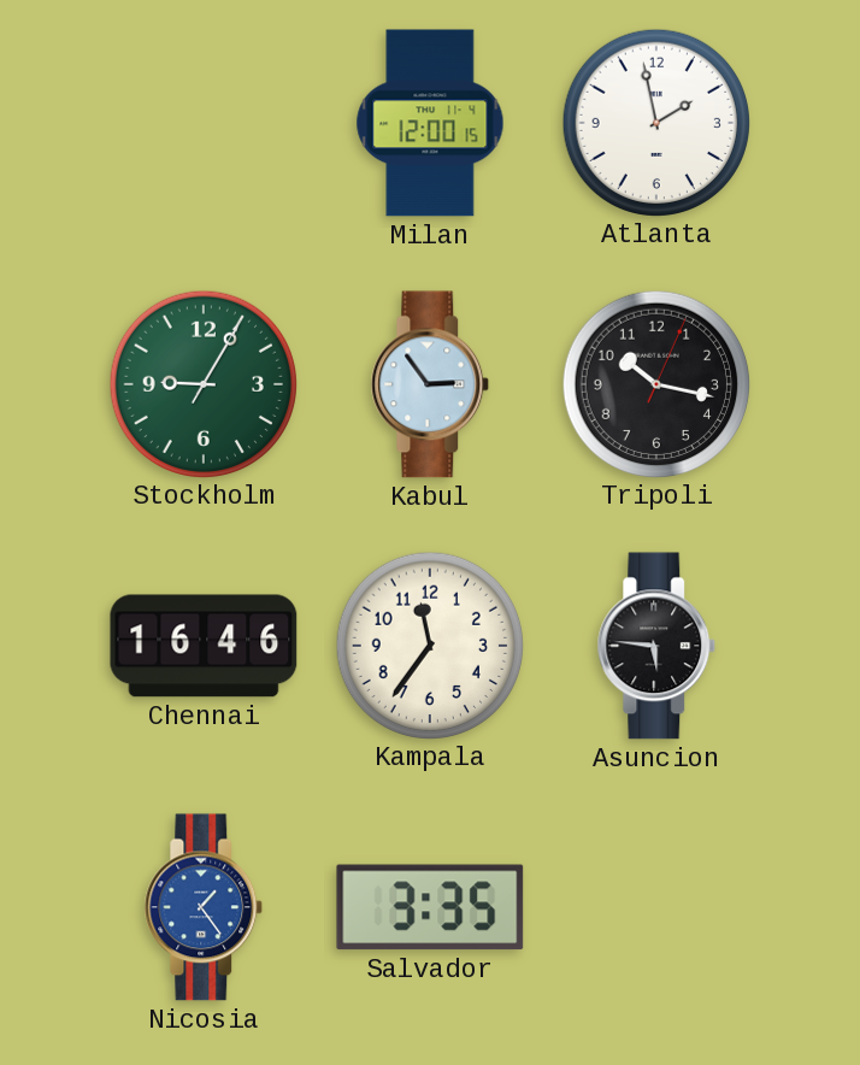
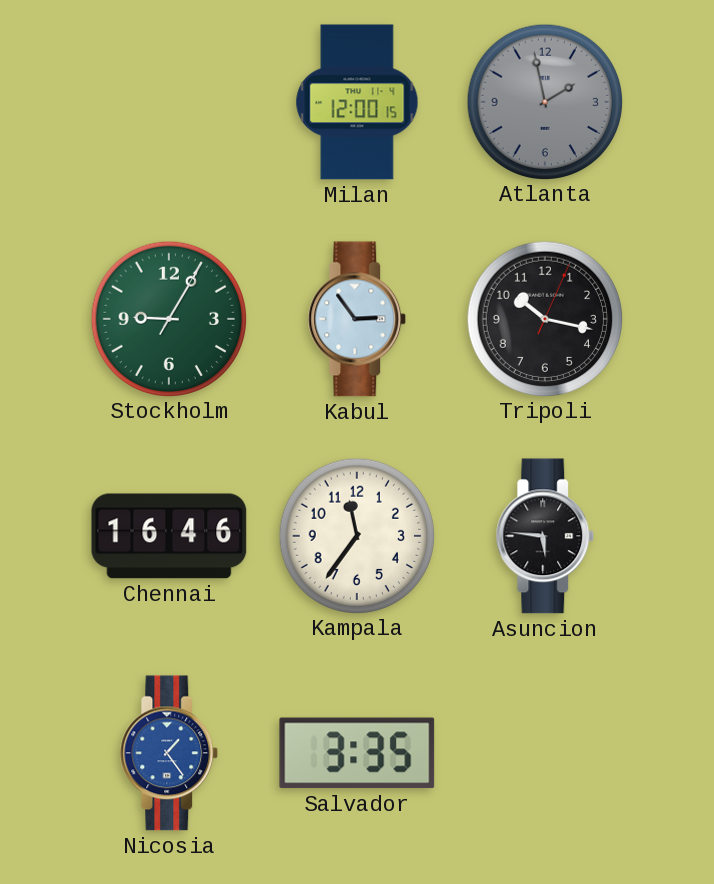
Atlanta dial: white -> grey
